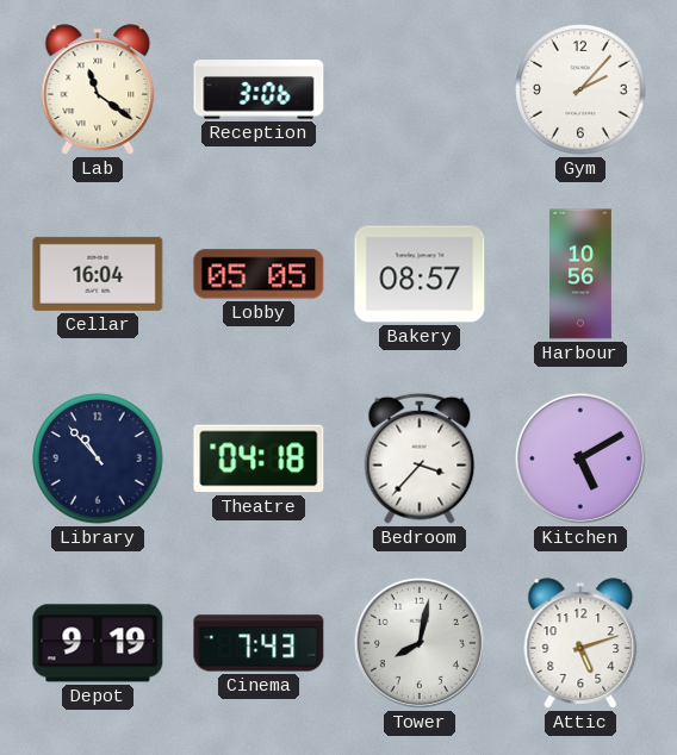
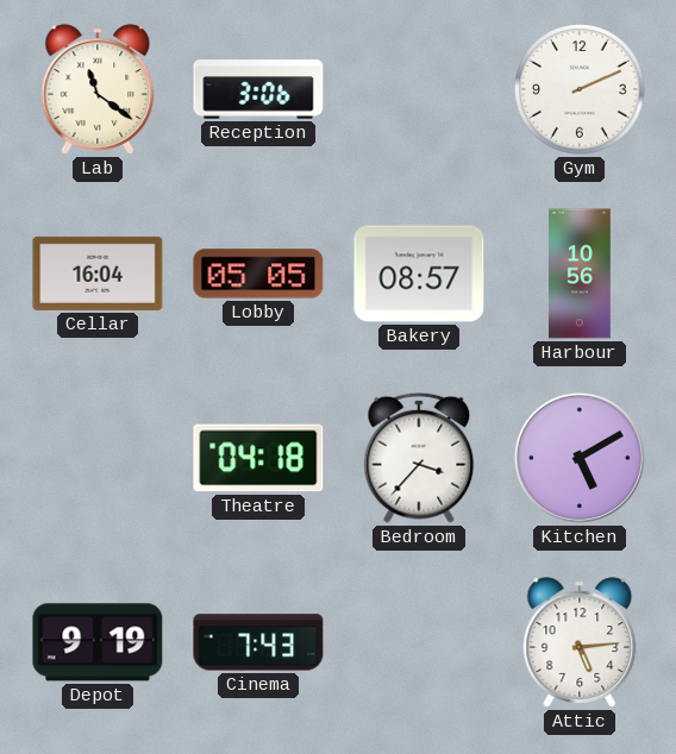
Gym: 2:07 -> 2:11
Library: 10:53 -> none
Tower: 8:02 -> none
Attic: 5:12 -> 5:14
